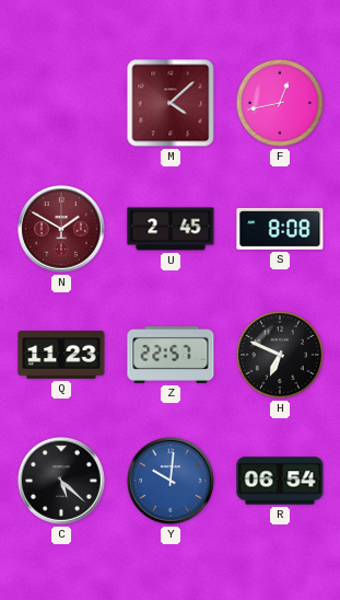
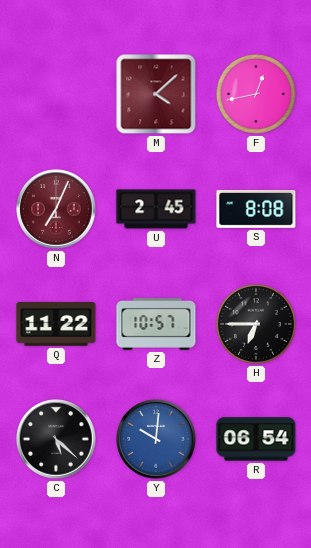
N: 1:50 -> 7:04
Q: 11:23 -> 11:22
Z: 22:57 -> 10:57
H: 6:49 -> 6:45
